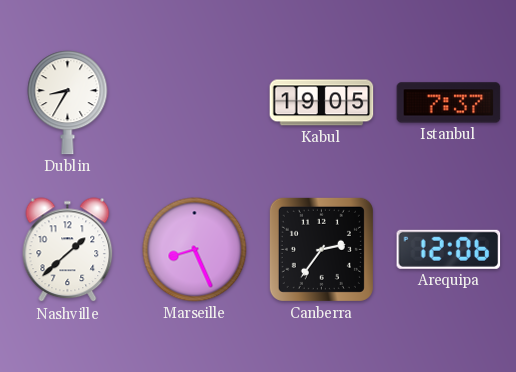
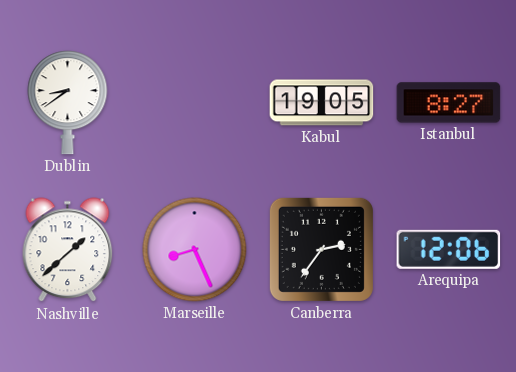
Dublin: 8:35 -> 8:39
Istanbul: 7:37 -> 8:27
